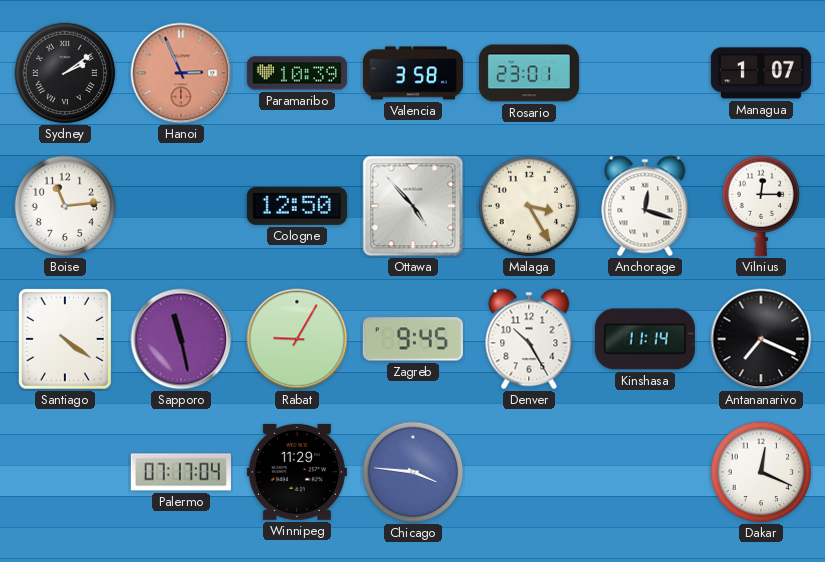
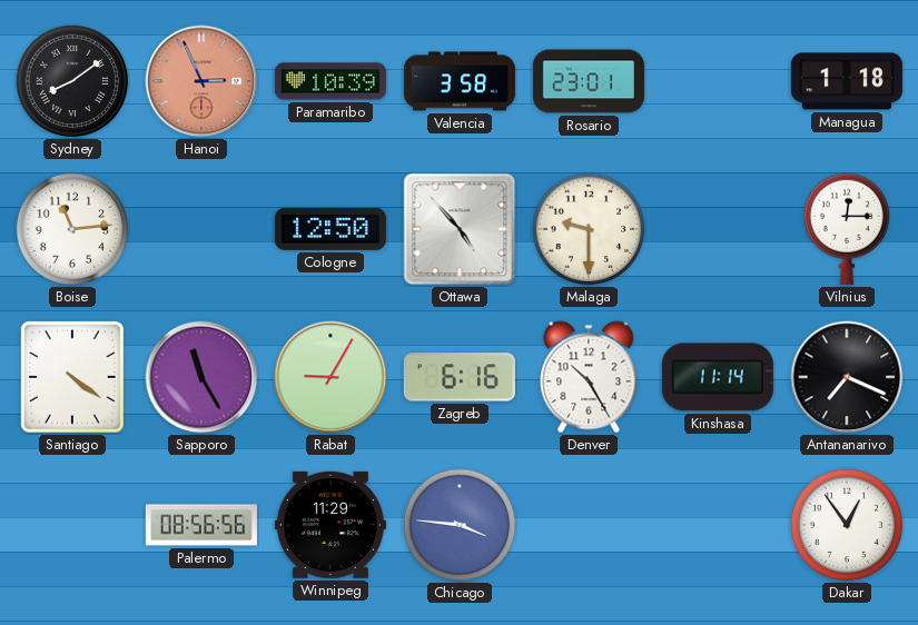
Sydney: 2:09 -> 8:09
Managua: 1:07 -> 1:18
Malaga: 3:25 -> 9:30
Anchorage: 12:18 -> none
Sapporo: 11:28 -> 11:25
Zagreb: 9:45 -> 6:16
Palermo: 07:17 -> 08:56
Dakar: 12:19 -> 12:54
